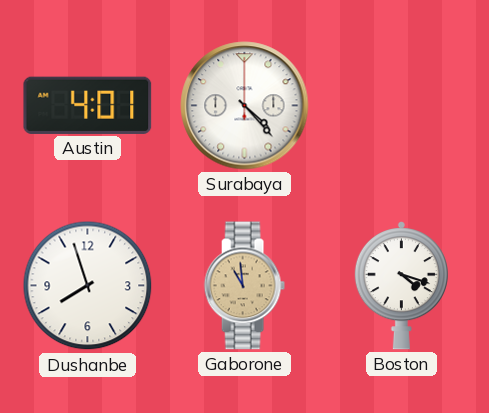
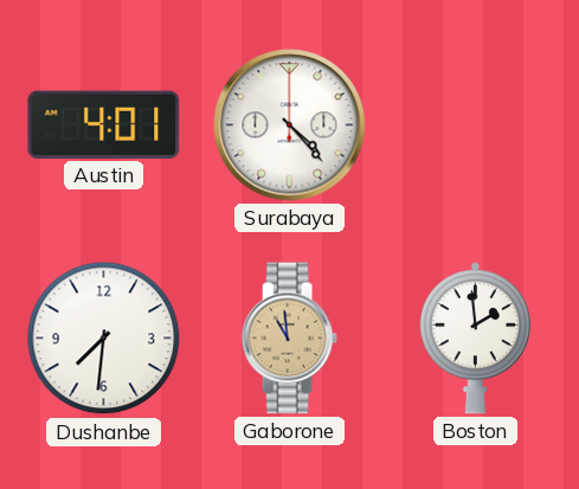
Dushanbe: 7:57 -> 7:31
Boston: 4:18 -> 1:59
